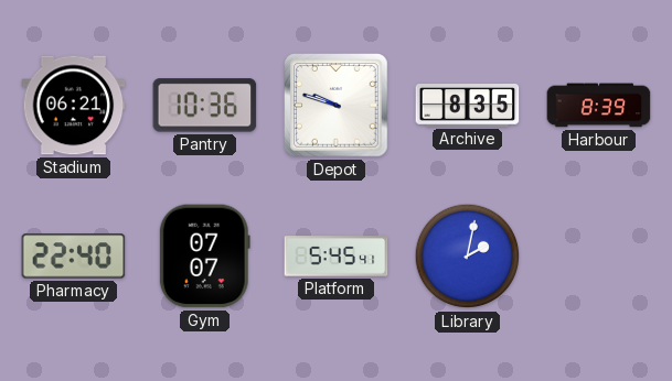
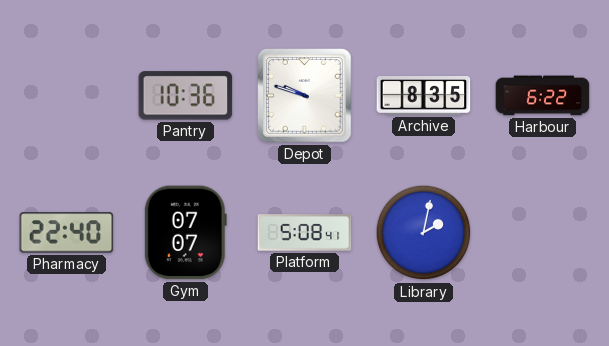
Stadium: 06:21 -> none
Harbour: 8:39 -> 6:22
Platform: 5:45 -> 5:08
